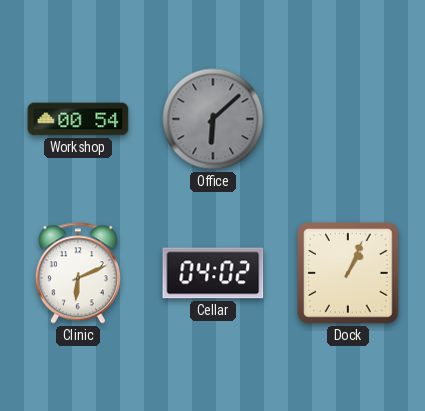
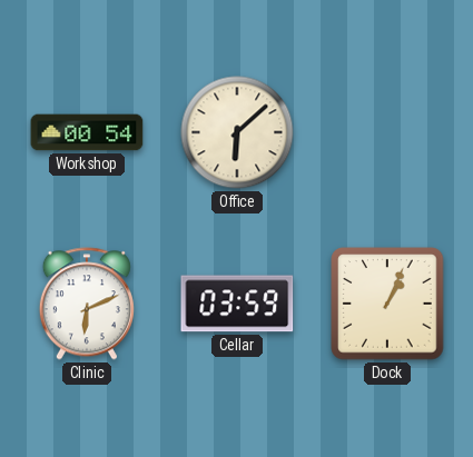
Office dial: grey -> cream
Cellar: 04:02 -> 03:59
